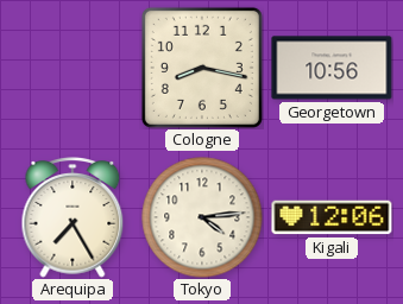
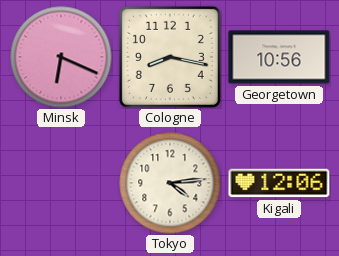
Minsk: none -> 6:19
Arequipa: 7:25 -> none
